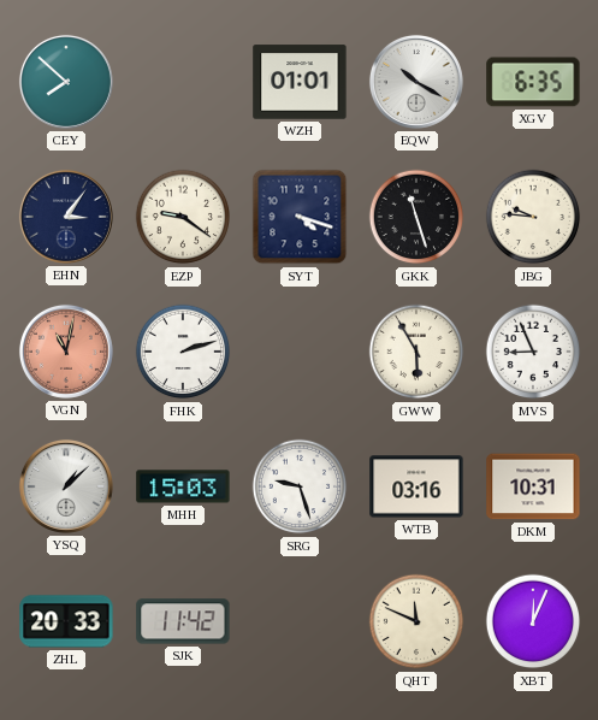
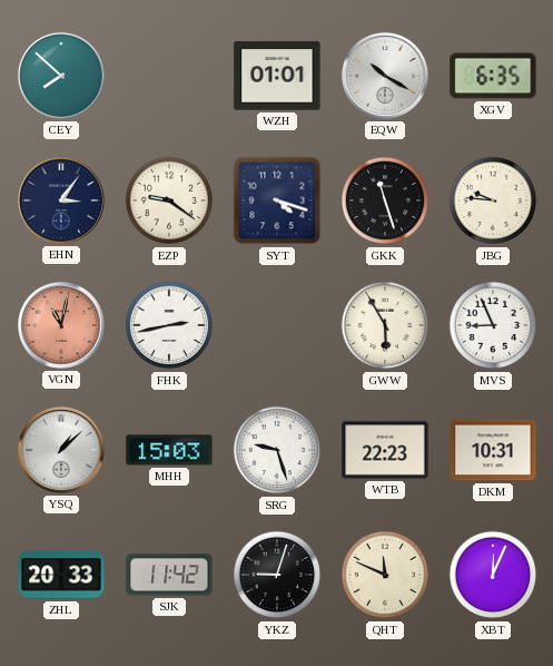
FHK: 2:12 -> 2:43
WTB: 03:16 -> 22:23
YKZ: none -> 9:03
